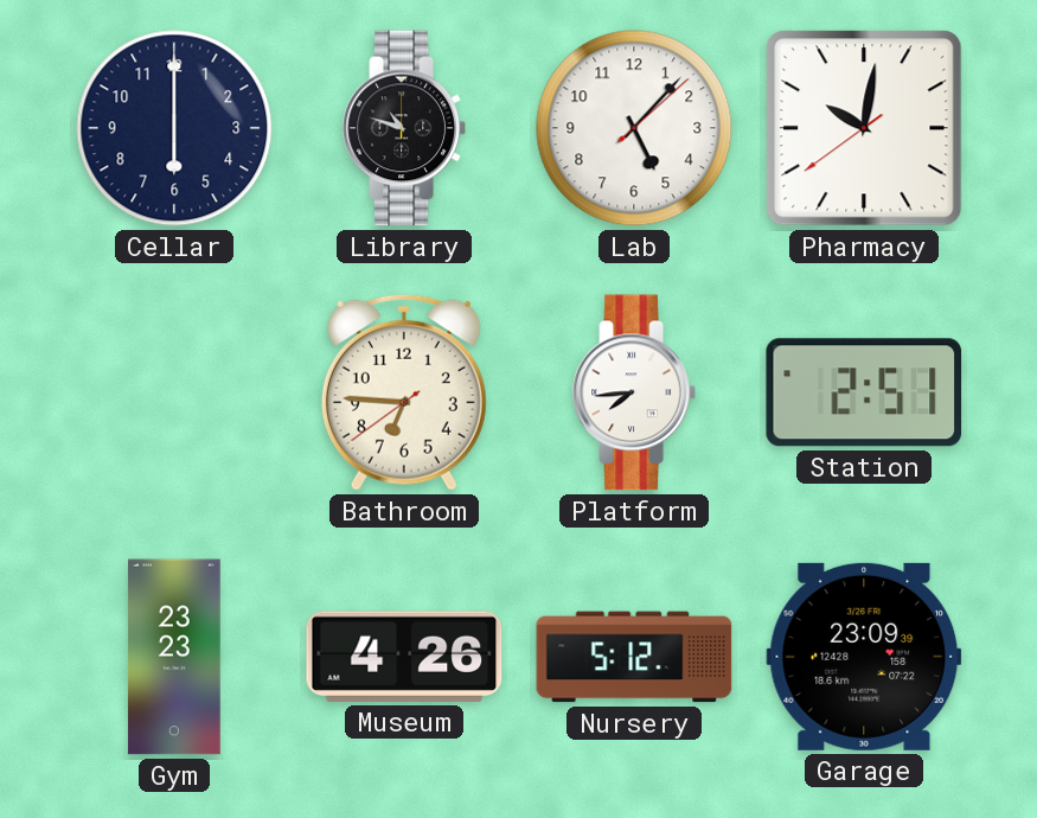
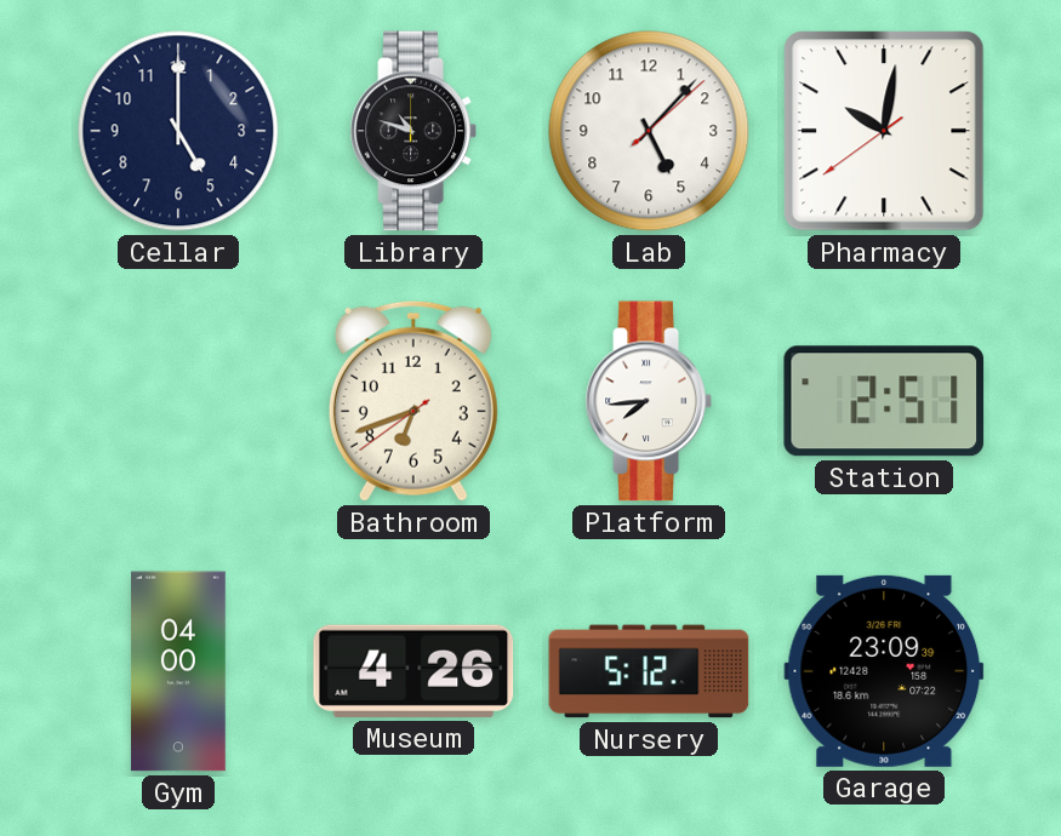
Cellar: 6:00 -> 5:00
Bathroom: 6:45 -> 6:41
Gym: 23:23 -> 04:00
